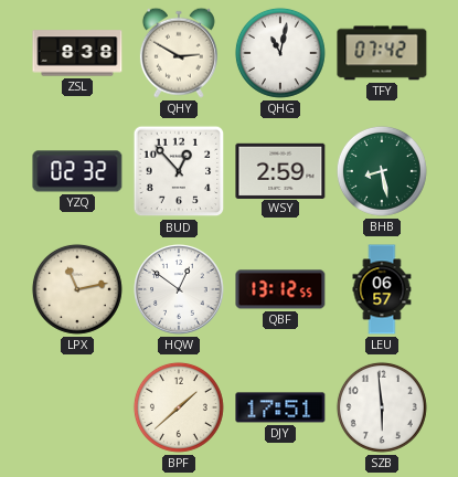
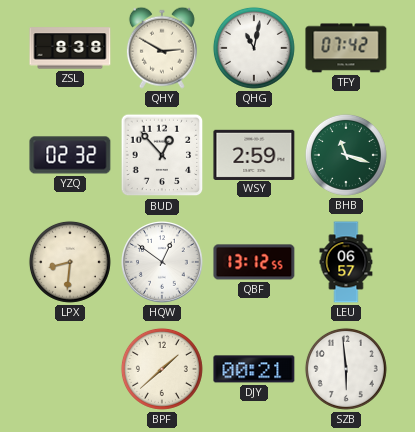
BHB: 8:28 -> 11:18
LPX: 11:13 -> 8:31
DJY: 17:51 -> 00:21
